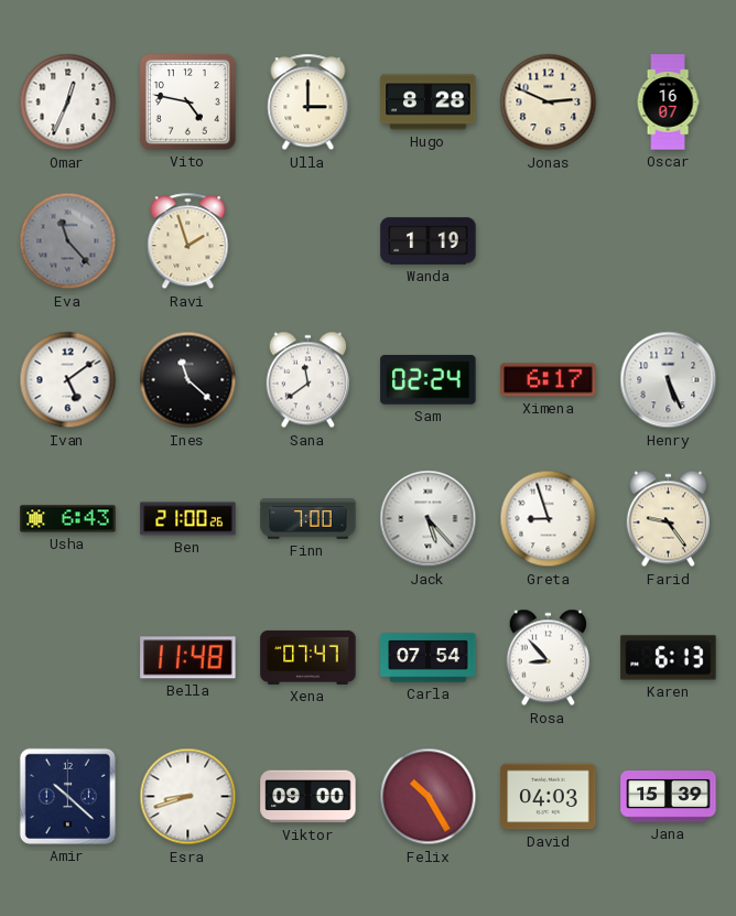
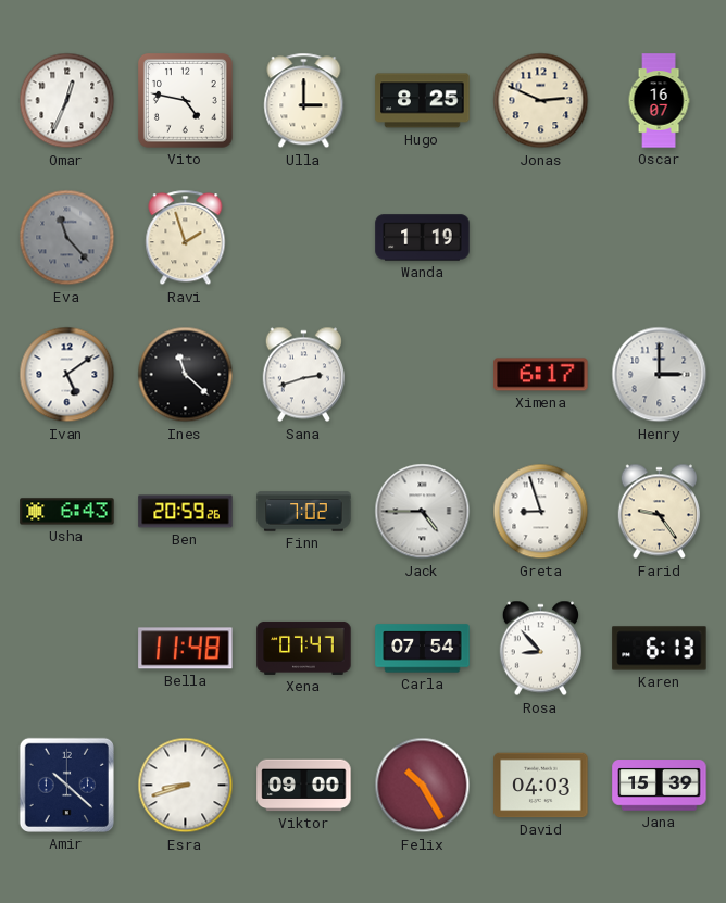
Hugo: 8:28 -> 8:25
Sana: 11:39 -> 2:42
Sam: 02:24 -> none
Henry: 5:26 -> 3:00
Ben: 21:00 -> 20:59
Finn: 7:00 -> 7:02
Jack: 5:23 -> 4:45
